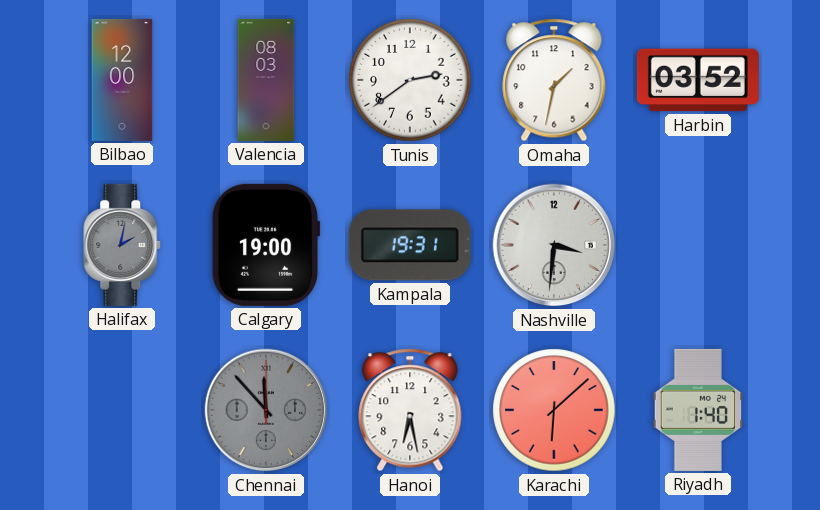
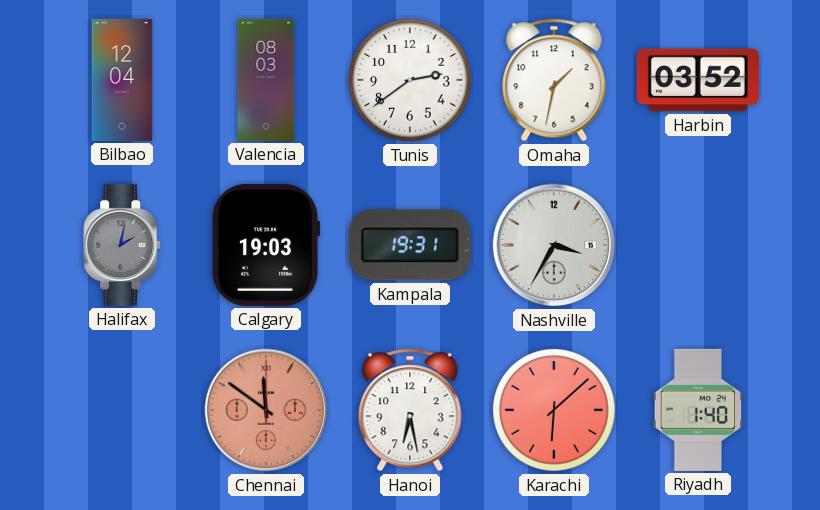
Bilbao: 12:00 -> 12:04
Calgary: 19:00 -> 19:03
Nashville: 3:31 -> 3:35
Chennai: 11:53 -> 11:51
Chennai dial: grey -> salmon
